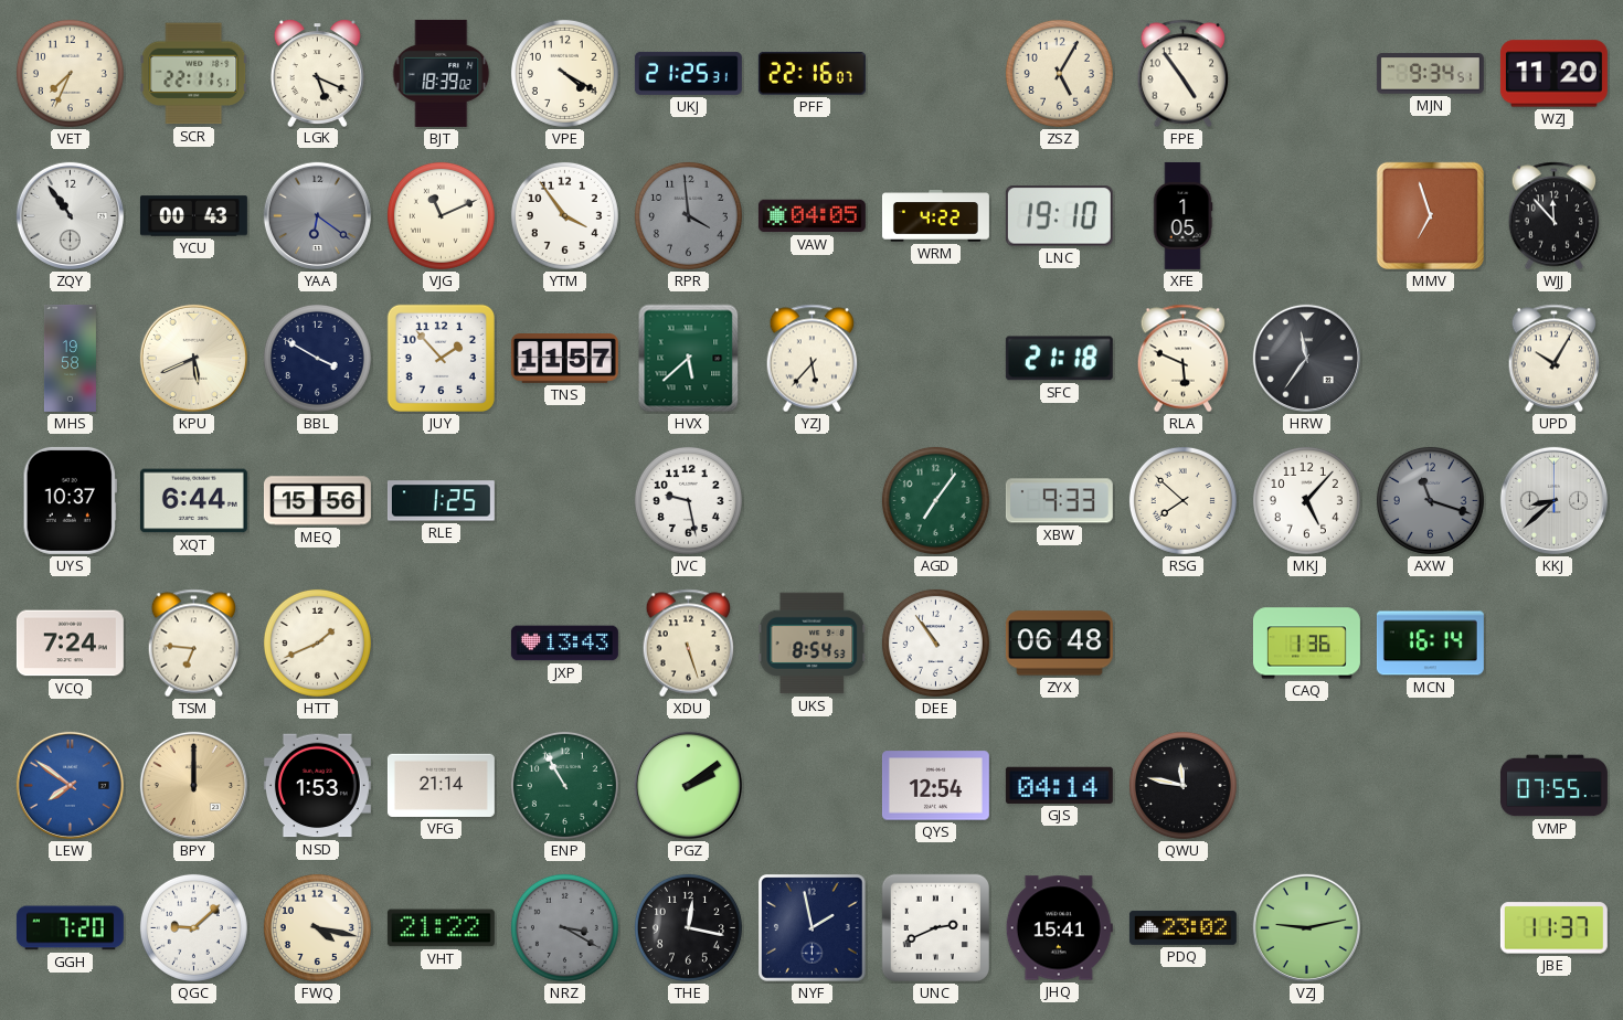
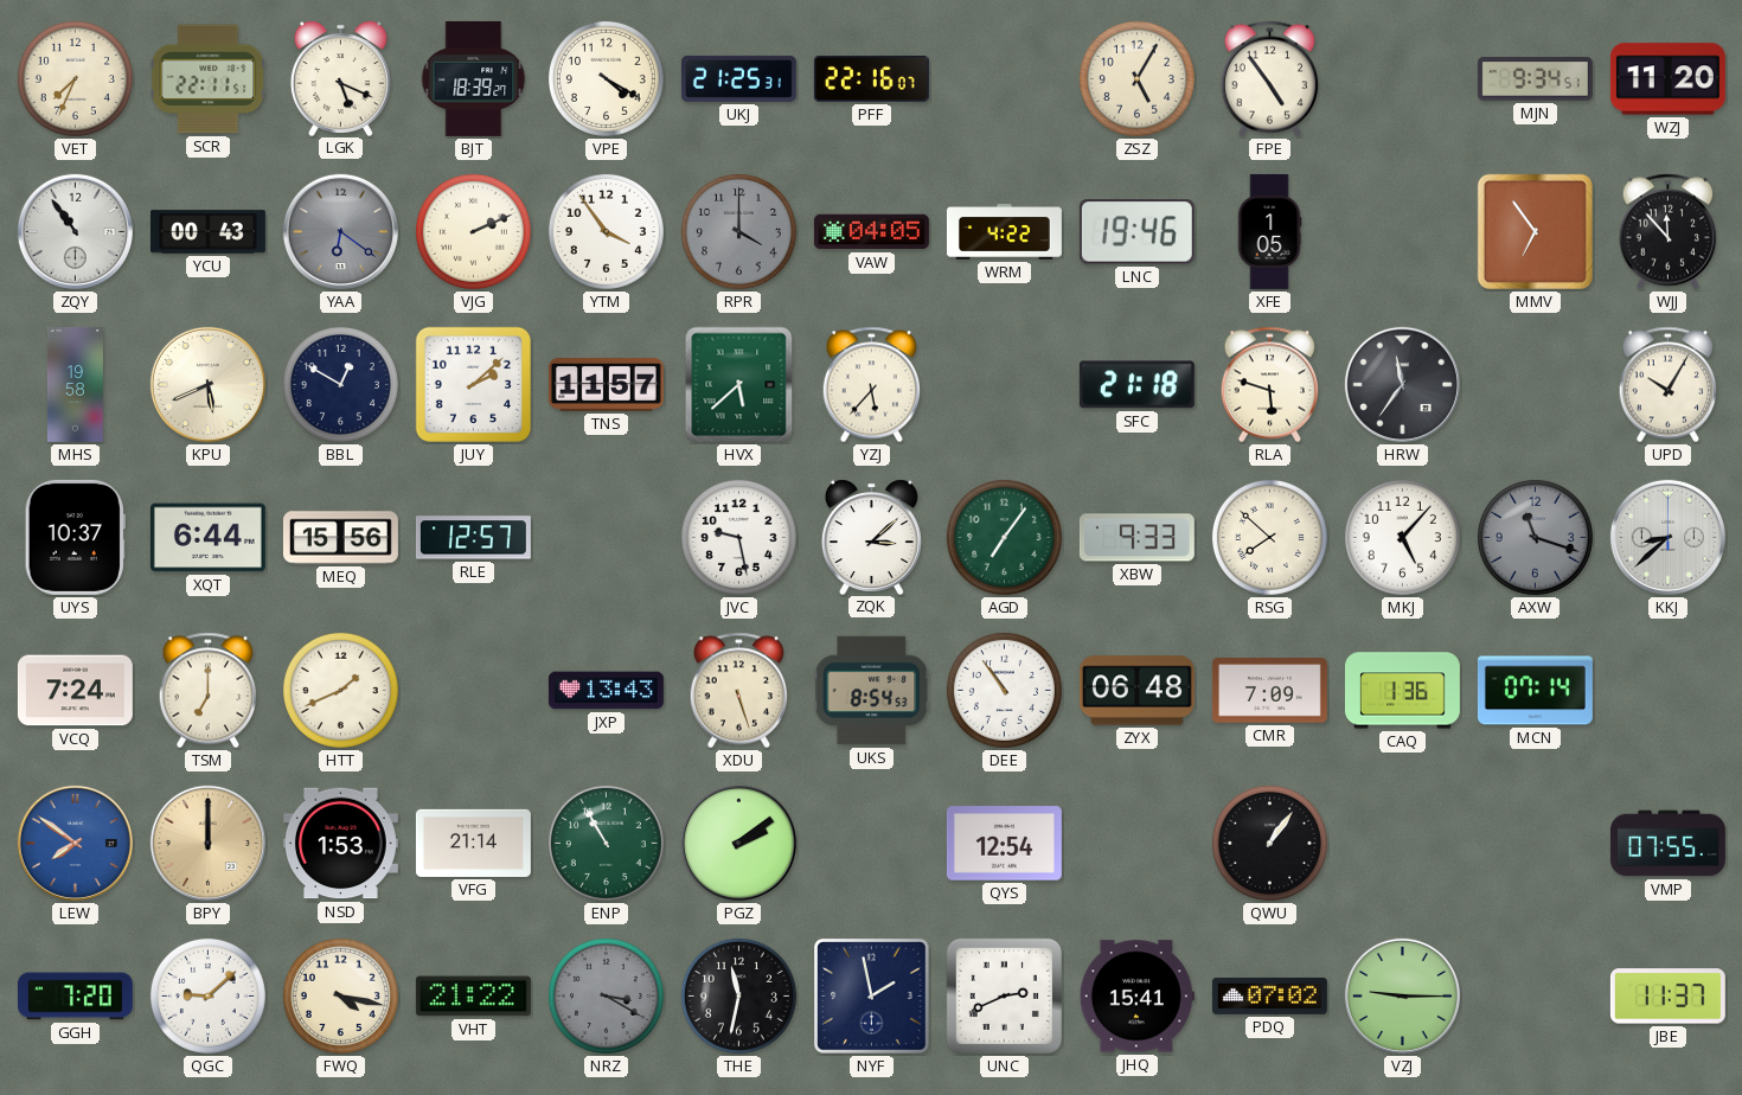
BJT: 18:39:02 -> 18:39:27
VJG: 11:11 -> 2:11
RPR: 3:59 -> 4:00
LNC: 19:10 -> 19:46
MMV: 6:57 -> 6:54
BBL: 3:50 -> 12:50
JUY: 1:53 -> 2:08
RLA: 5:49 -> 5:48
RLE: 1:25 -> 12:57
ZQK: none -> 3:08
TSM: 6:46 -> 7:00
CMR: none -> 7:09
MCN: 16:14 -> 07:14
GJS: 04:14 -> none
QWU: 11:47 -> 1:06
THE: 12:17 -> 11:32
PDQ: 23:02 -> 07:02
VZJ: 9:13 -> 9:15
